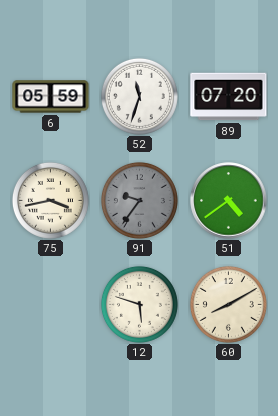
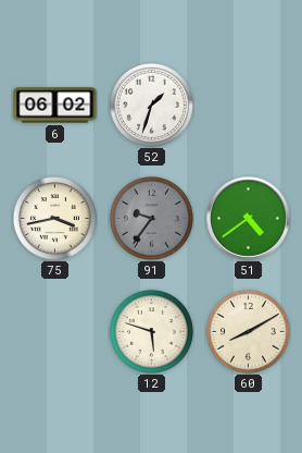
6: 05:59 -> 06:02
52: 11:33 -> 1:33
89: 07:20 -> none
